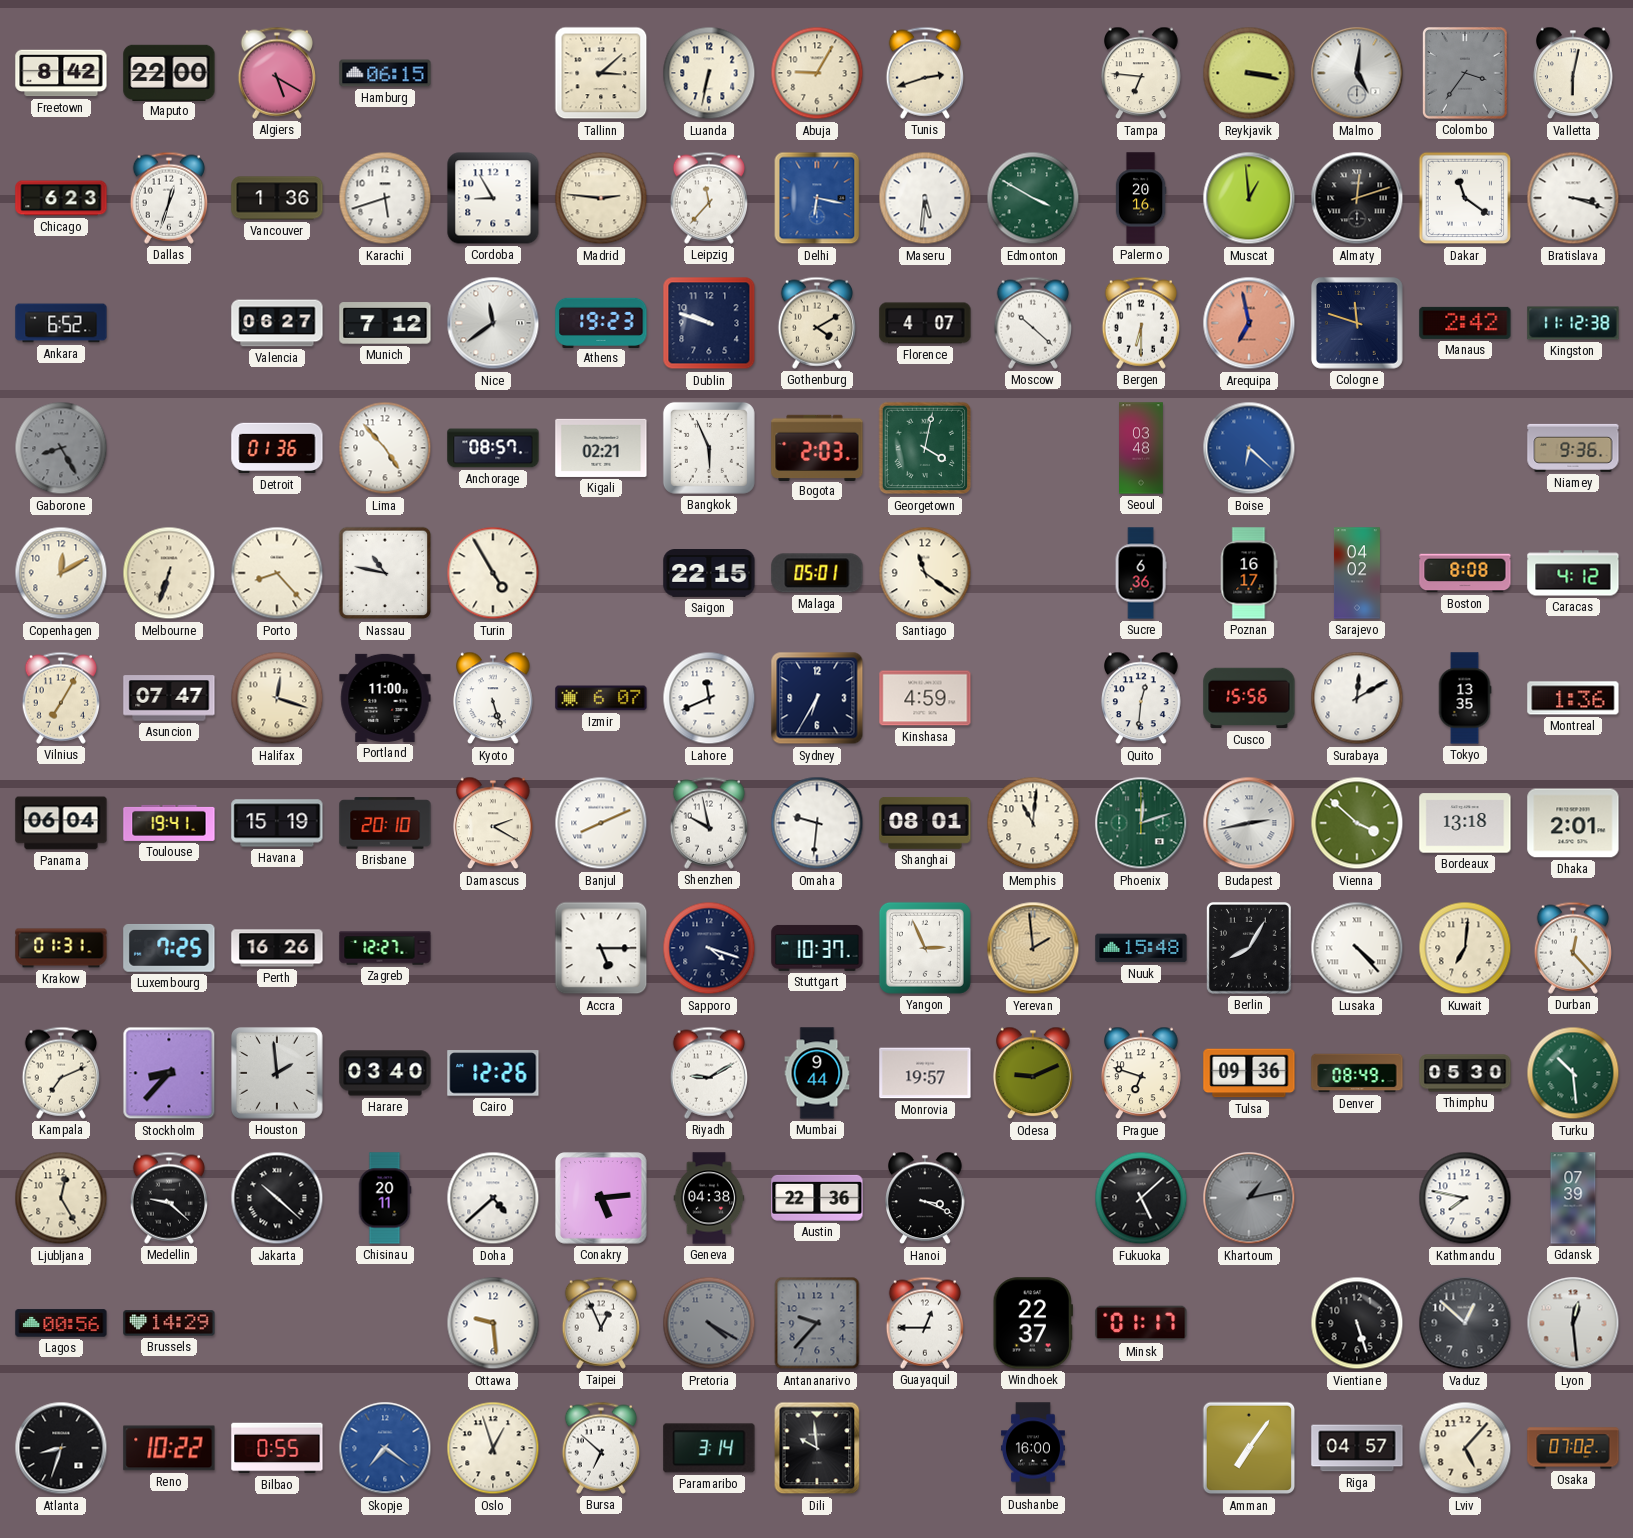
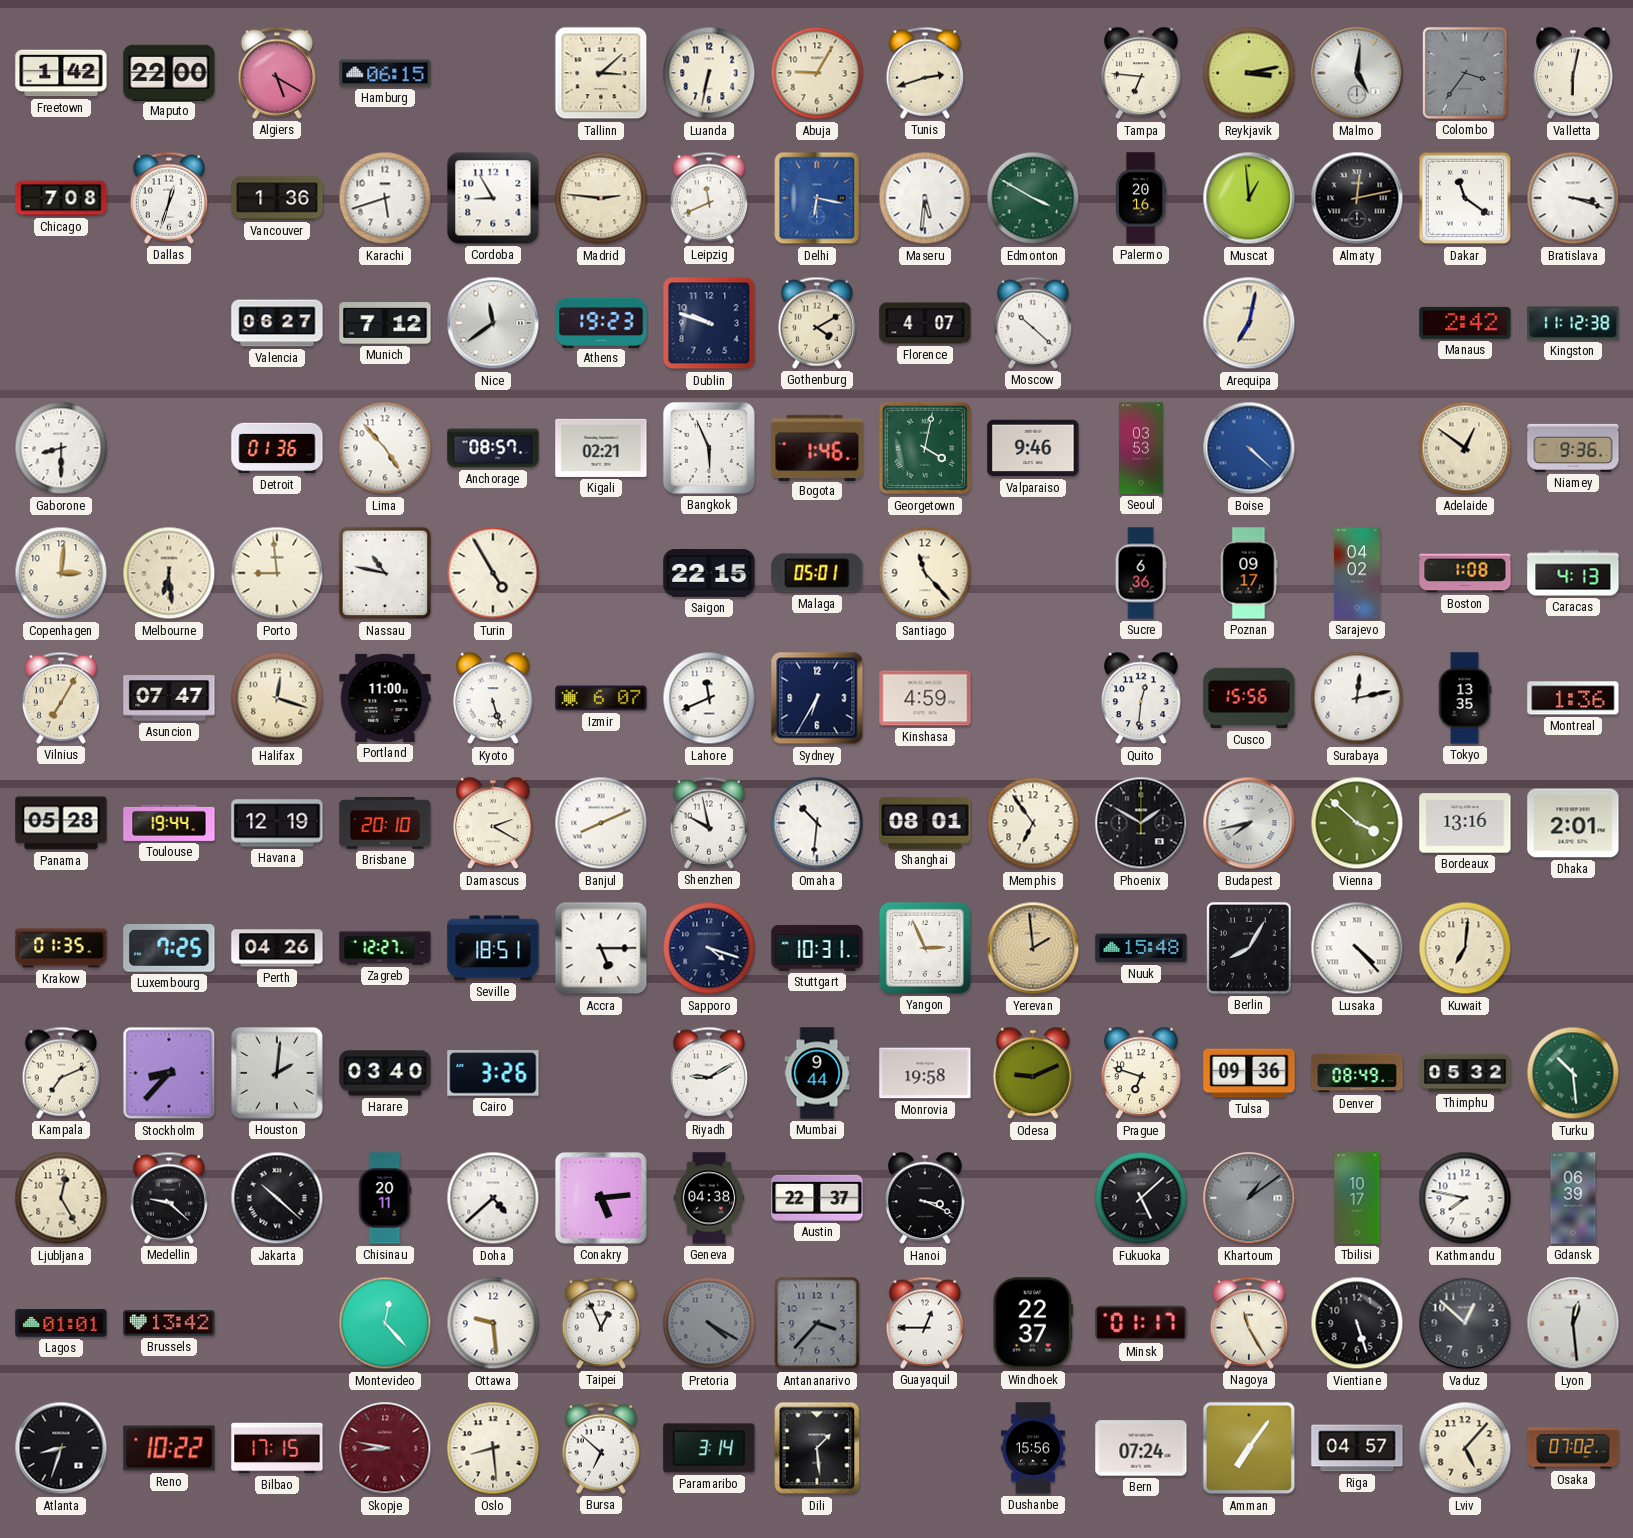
Freetown: 8:42 -> 1:42
Reykjavik: 3:17 -> 3:13
Chicago: 6:23 -> 7:08
Leipzig: 11:37 -> 11:41
Almaty: 12:12 -> 12:13
Ankara: 6:52 -> none
Bergen: 6:30 -> none
Arequipa: 6:58 -> 7:02
Arequipa dial: salmon -> cream
Cologne: 11:48 -> none
Gaborone: 8:25 -> 8:30
Gaborone dial: grey -> white
Bogota: 2:03 -> 1:46
Valparaiso: none -> 9:46
Seoul: 03:48 -> 03:53
Boise: 6:22 -> 4:22
Adelaide: none -> 12:51
Copenhagen: 12:10 -> 3:01
Melbourne: 6:33 -> 6:29
Porto: 8:23 -> 8:59
Santiago: 11:21 -> 11:23
Poznan: 16:17 -> 09:17
Boston: 8:08 -> 1:08
Caracas: 4:12 -> 4:13
Surabaya: 12:10 -> 12:13
Panama: 06:04 -> 05:28
Toulouse: 19:41 -> 19:44
Havana: 15:19 -> 12:19
Omaha: 9:31 -> 10:31
Memphis: 11:01 -> 6:54
Phoenix: 12:12 -> 1:50
Phoenix dial: green -> black
Budapest: 2:43 -> 7:43
Bordeaux: 13:18 -> 13:16
Krakow: 01:31 -> 01:35
Perth: 16:26 -> 04:26
Seville: none -> 18:51
Stuttgart: 10:37 -> 10:31
Durban: 12:23 -> none
Houston: 1:59 -> 2:01
Cairo: 12:26 -> 3:26
Monrovia: 19:57 -> 19:58
Thimphu: 05:30 -> 05:32
Austin: 22:36 -> 22:37
Khartoum: 1:13 -> 1:09
Tbilisi: none -> 10:17
Gdansk: 07:39 -> 06:39
Lagos: 00:56 -> 01:01
Brussels: 14:29 -> 13:42
Montevideo: none -> 12:23
Antananarivo: 9:37 -> 3:37
Nagoya: none -> 11:25
Bilbao: 0:55 -> 17:15
Skopje: 7:21 -> 8:47
Skopje dial: blue -> burgundy
Oslo: 12:57 -> 8:29
Dili: 9:59 -> 1:29
Dushanbe: 16:00 -> 15:56
Bern: none -> 07:24
